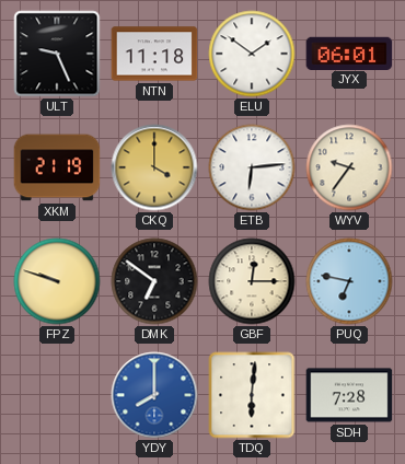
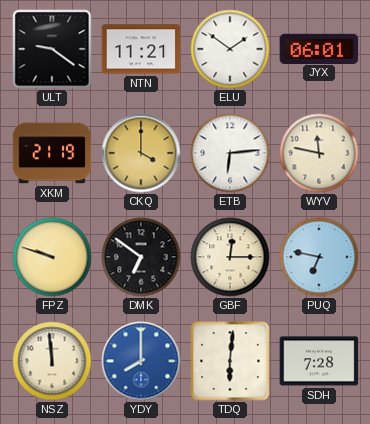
ULT: 9:26 -> 9:21
NTN: 11:18 -> 11:21
WYV: 9:36 -> 11:47
NSZ: none -> 11:59
